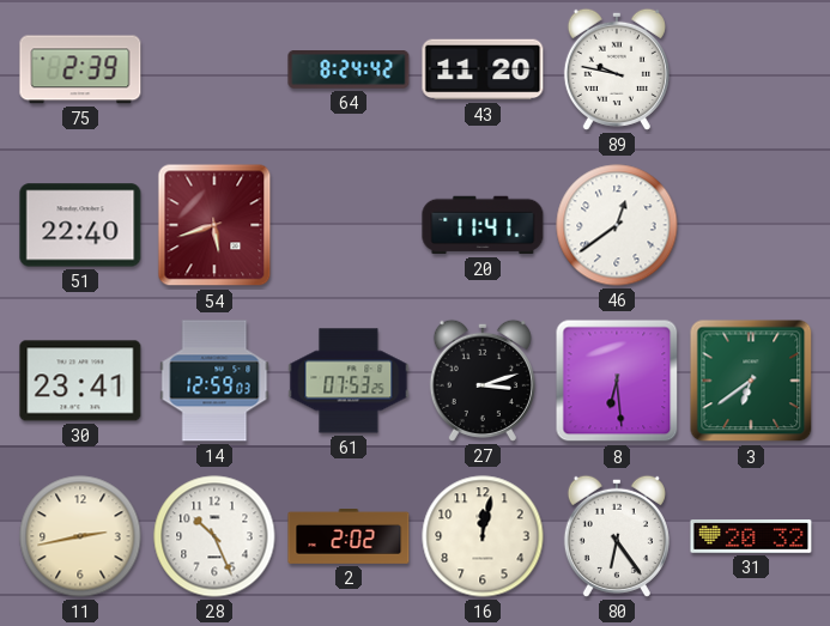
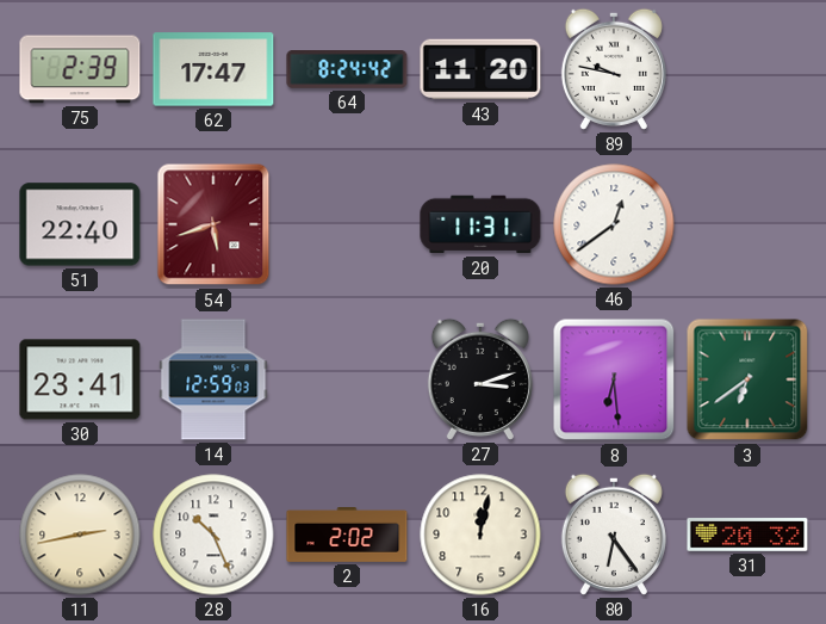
62: none -> 17:47
20: 11:41 -> 11:31
61: 07:53 -> none
